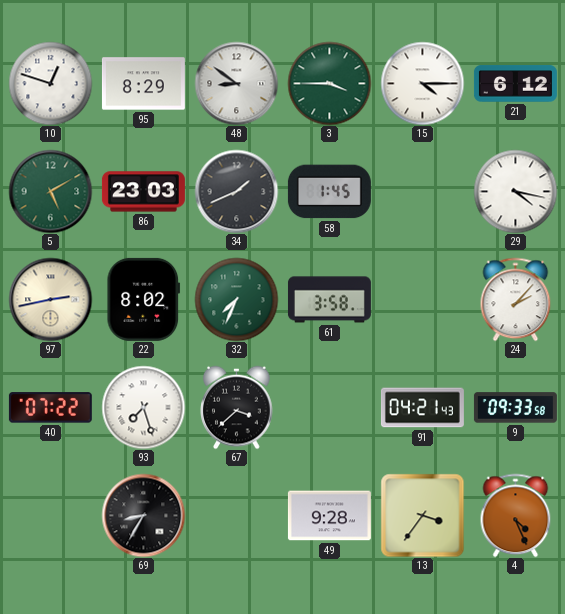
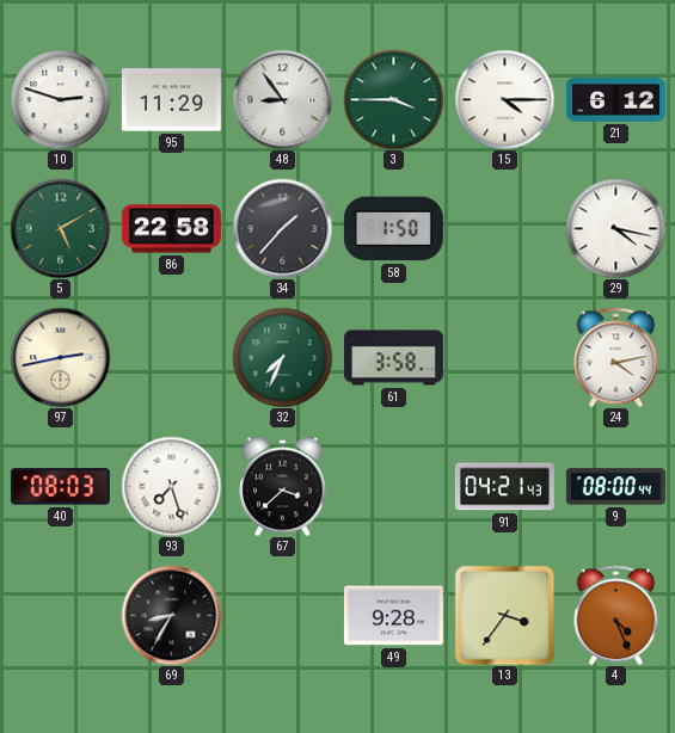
10: 12:48 -> 2:48
95: 8:29 -> 11:29
48: 8:51 -> 8:54
86: 23:03 -> 22:58
34: 1:41 -> 1:37
58: 1:45 -> 1:50
22: 8:02 -> none
24: 2:07 -> 4:13
40: 07:22 -> 08:03
9: 09:33 -> 08:00
